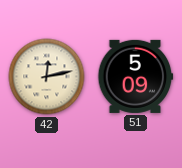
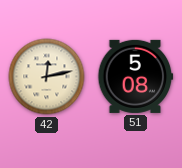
51: 5:09 -> 5:08
